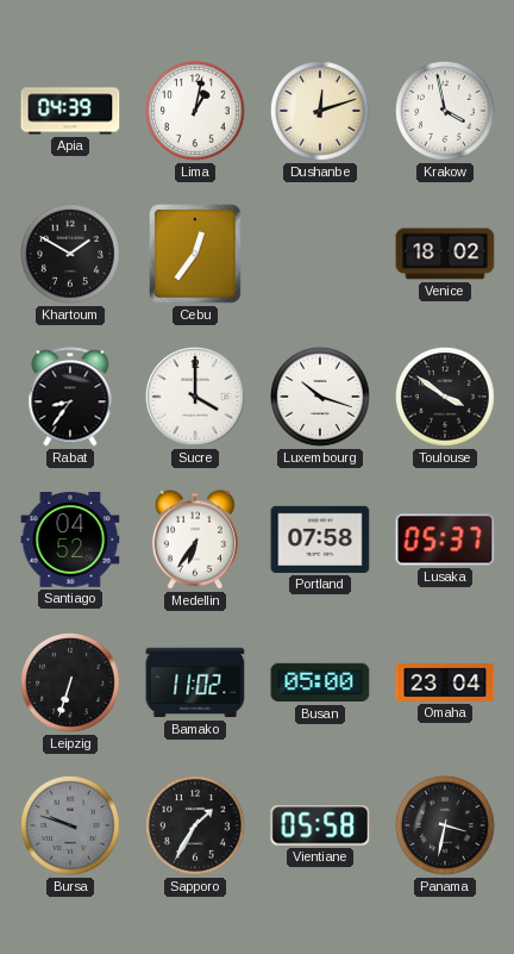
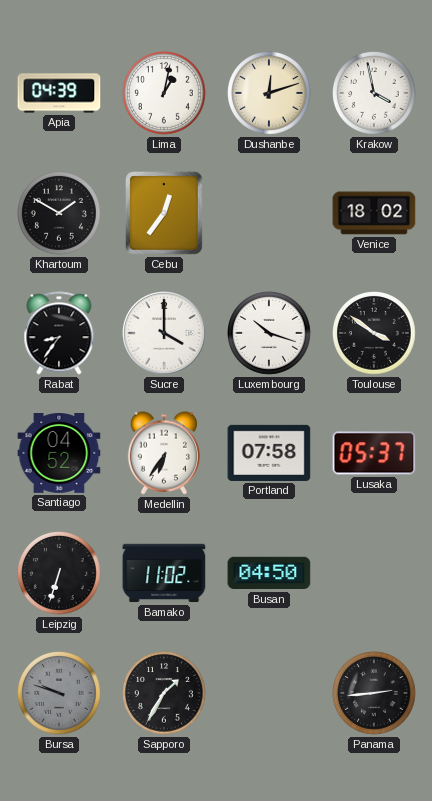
Busan: 05:00 -> 04:50
Omaha: 23:04 -> none
Vientiane: 05:58 -> none
Panama: 3:32 -> 2:44
